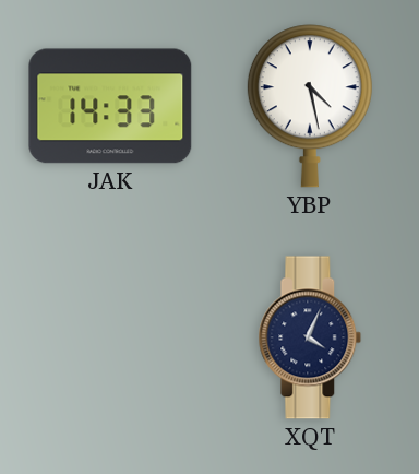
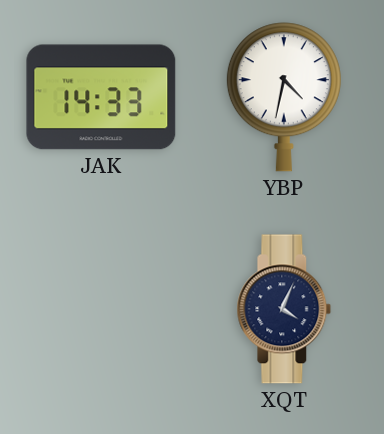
YBP: 4:28 -> 4:32
